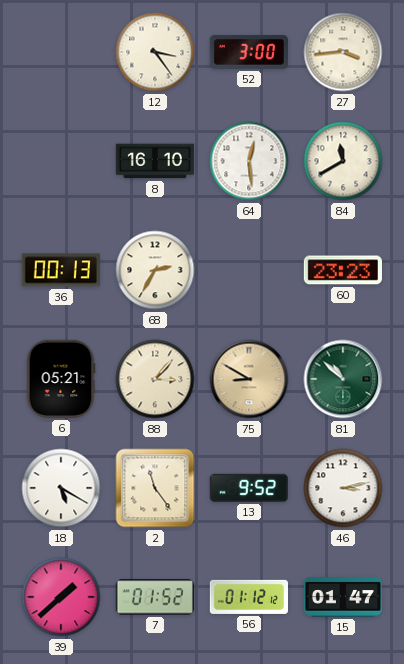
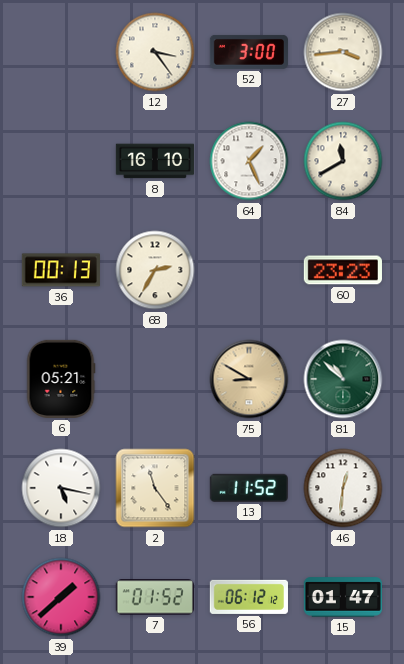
64: 12:29 -> 1:26
88: 3:07 -> none
18: 5:20 -> 5:17
13: 9:52 -> 11:52
46: 3:13 -> 12:31
56: 01:12 -> 06:12
